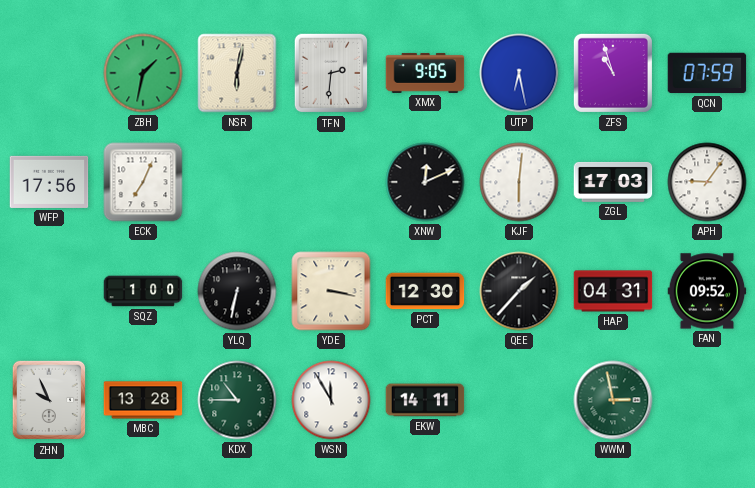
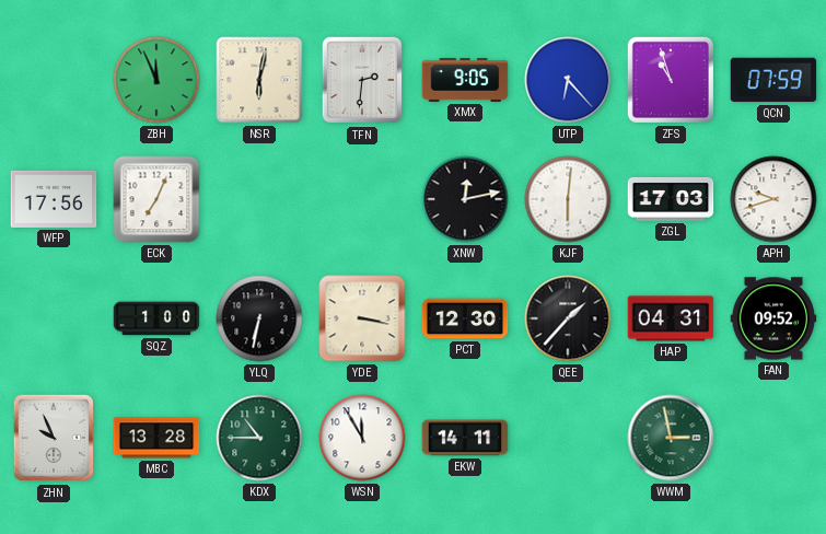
ZBH: 1:32 -> 11:56
UTP: 6:28 -> 6:23
XNW: 12:11 -> 12:13
APH: 9:06 -> 9:42
